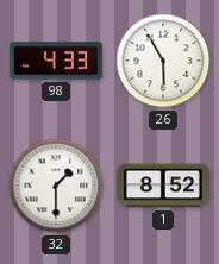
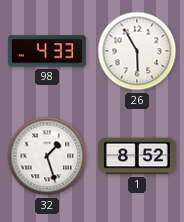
32: 1:30 -> 1:27
